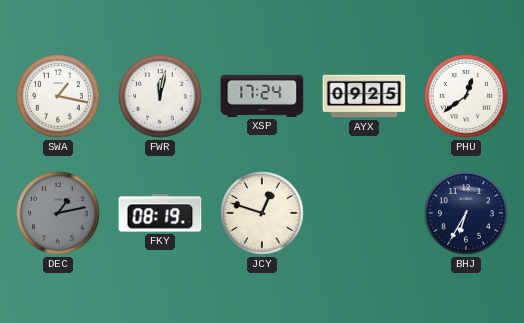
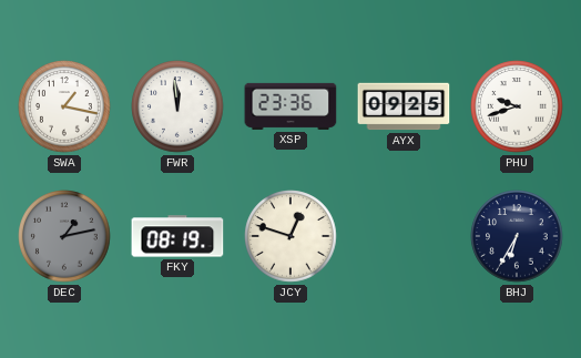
FWR: 12:02 -> 11:59
XSP: 17:24 -> 23:36
PHU: 12:39 -> 9:42
